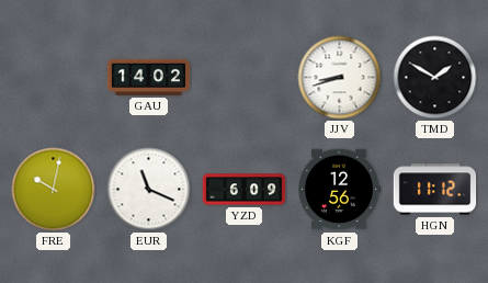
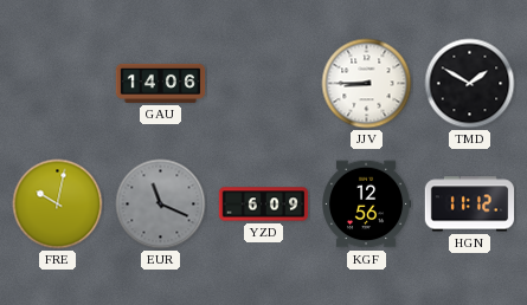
GAU: 14:02 -> 14:06
JJV: 8:42 -> 8:45
EUR dial: white -> grey
